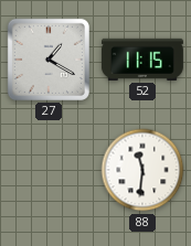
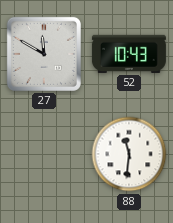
27: 1:20 -> 11:50
52: 11:15 -> 10:43
